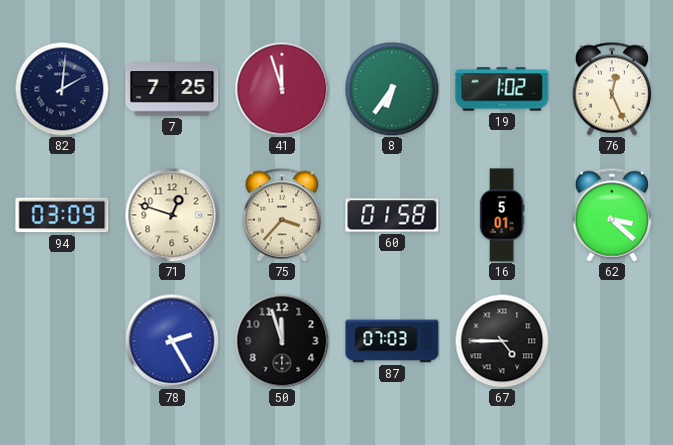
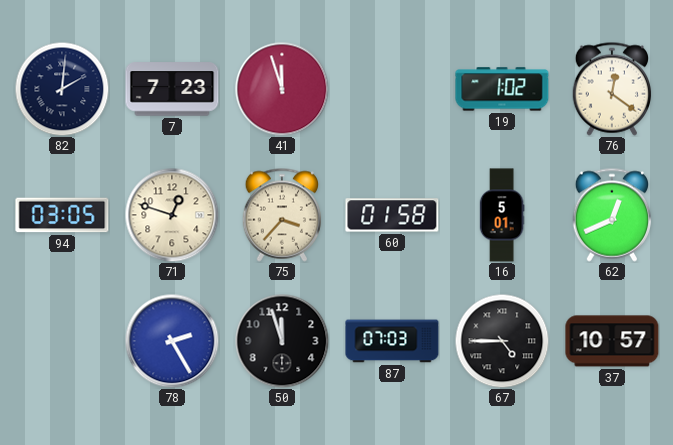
7: 7:25 -> 7:23
8: 6:36 -> none
76: 12:26 -> 12:21
94: 03:09 -> 03:05
62: 3:22 -> 12:41
37: none -> 10:57
